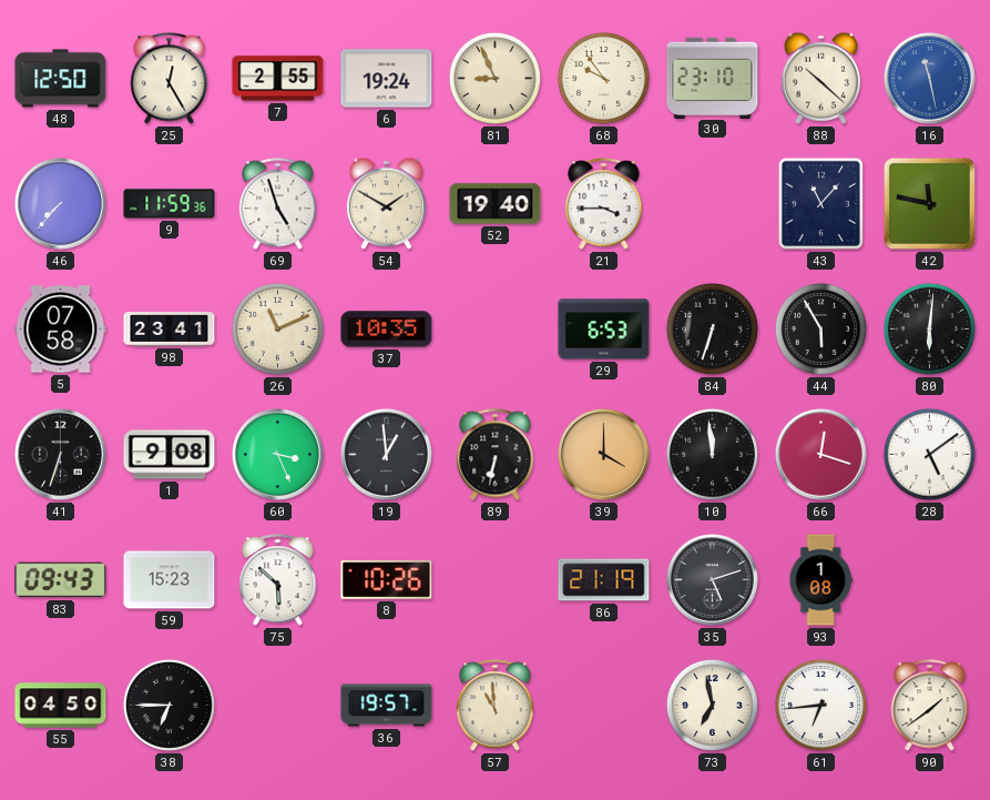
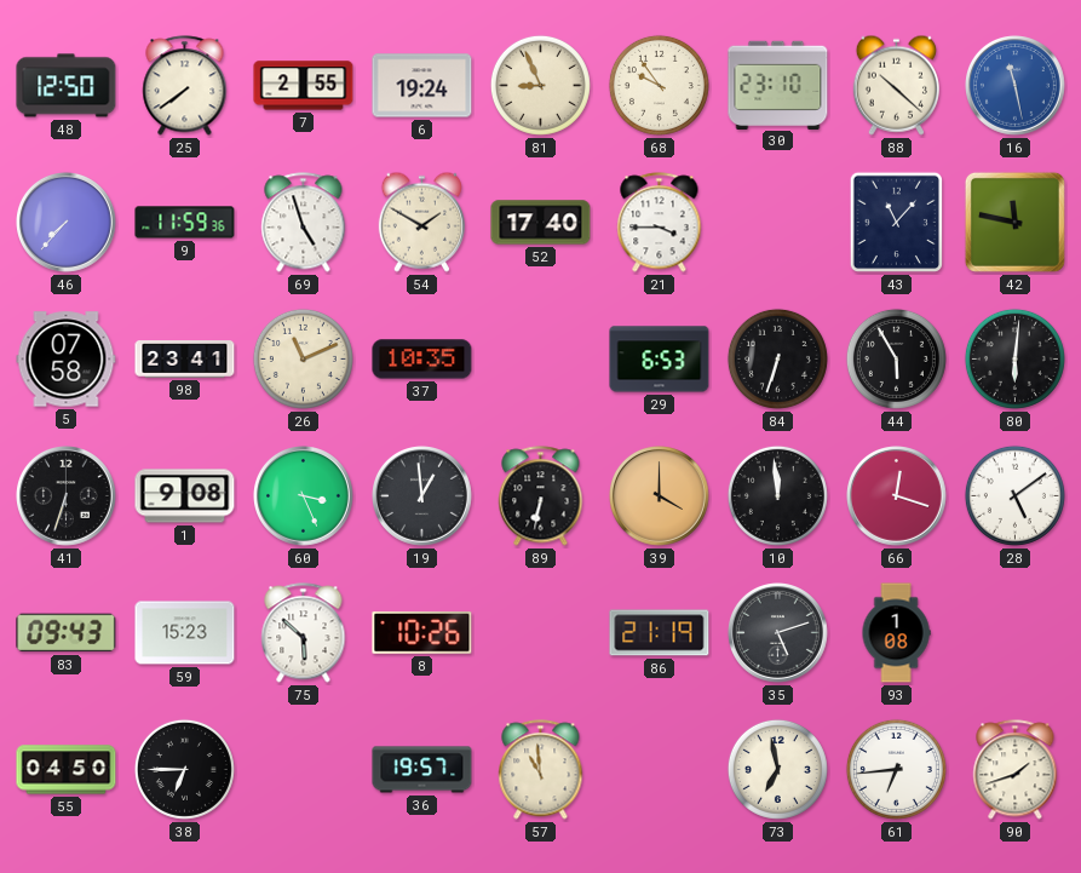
25: 12:25 -> 7:39
52: 19:40 -> 17:40
90: 1:39 -> 1:42
